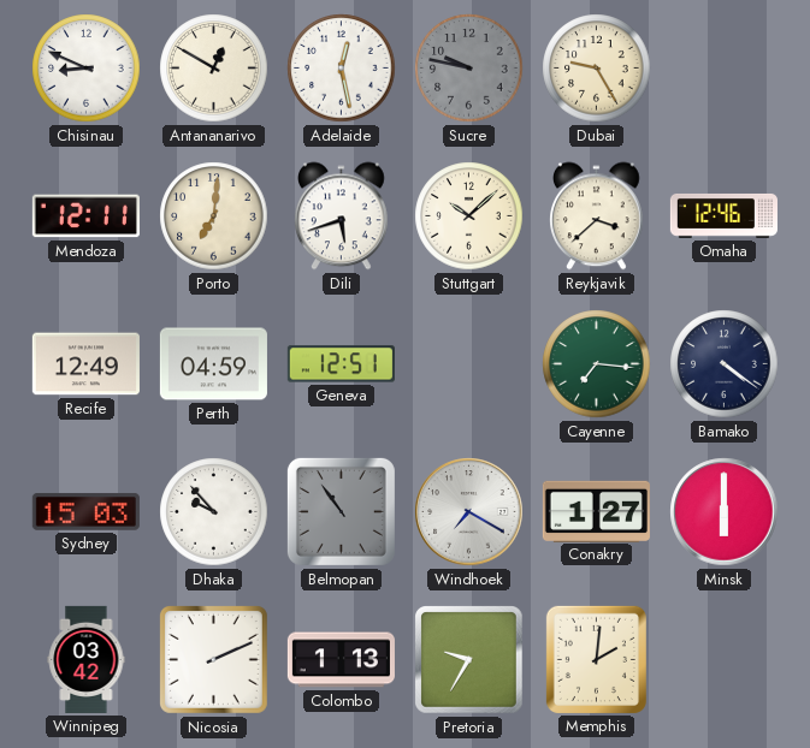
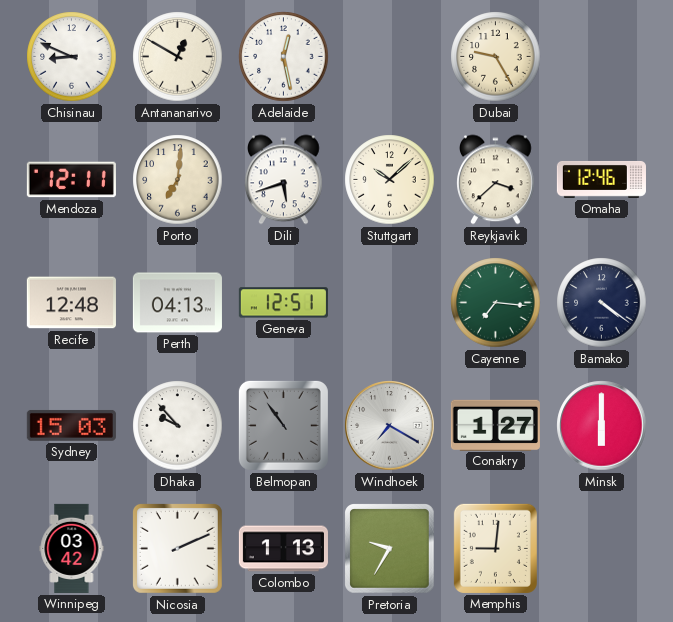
Sucre: 9:47 -> none
Recife: 12:49 -> 12:48
Perth: 04:59 -> 04:13
Memphis: 2:01 -> 9:01
